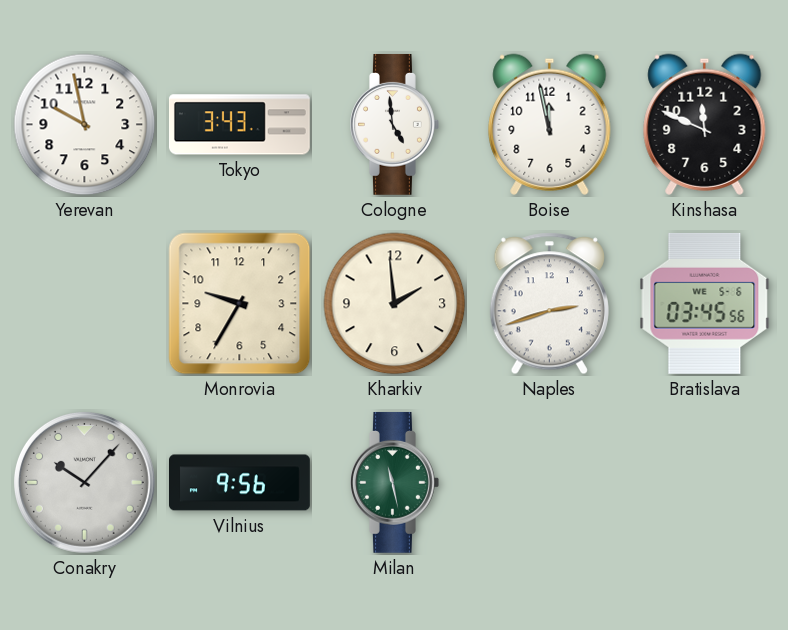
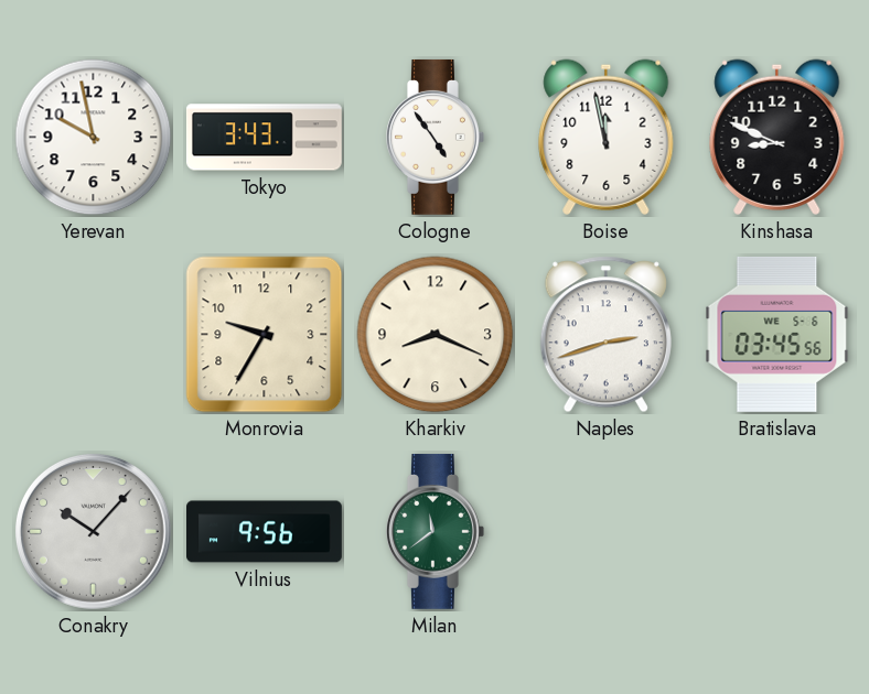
Cologne: 4:59 -> 4:54
Kinshasa: 11:49 -> 8:49
Kharkiv: 1:59 -> 8:19
Milan: 11:28 -> 11:39
